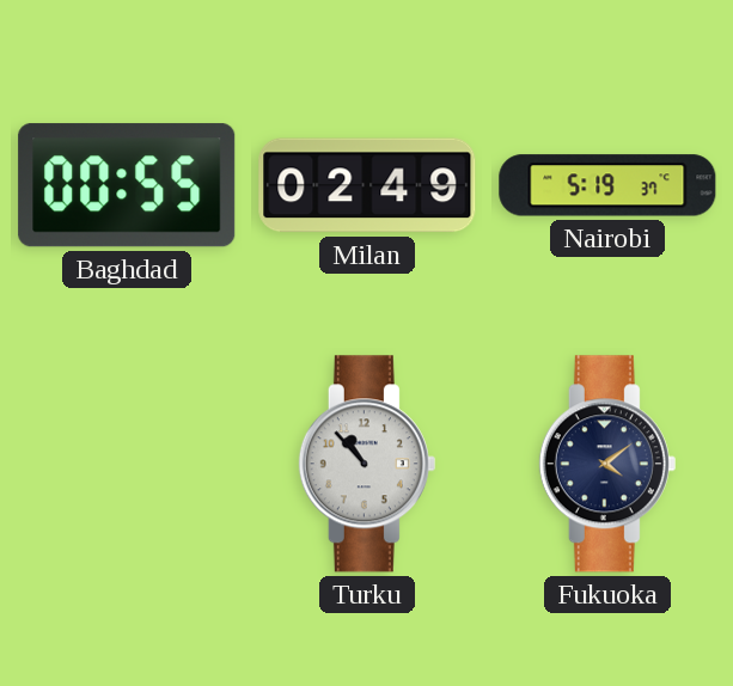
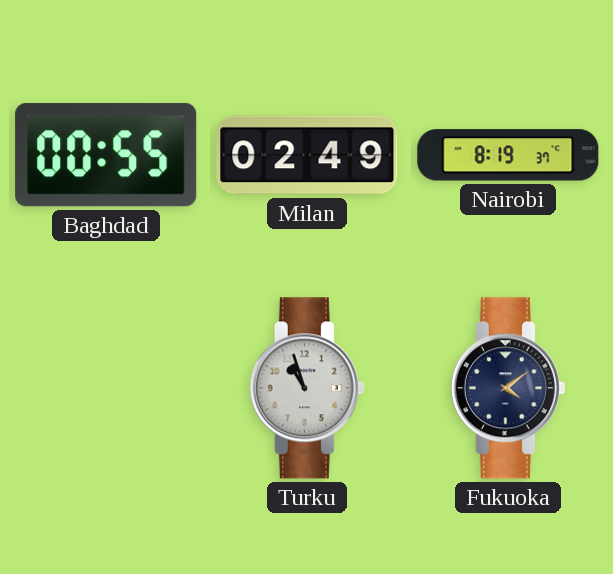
Nairobi: 5:19 -> 8:19
Turku: 10:53 -> 10:57
